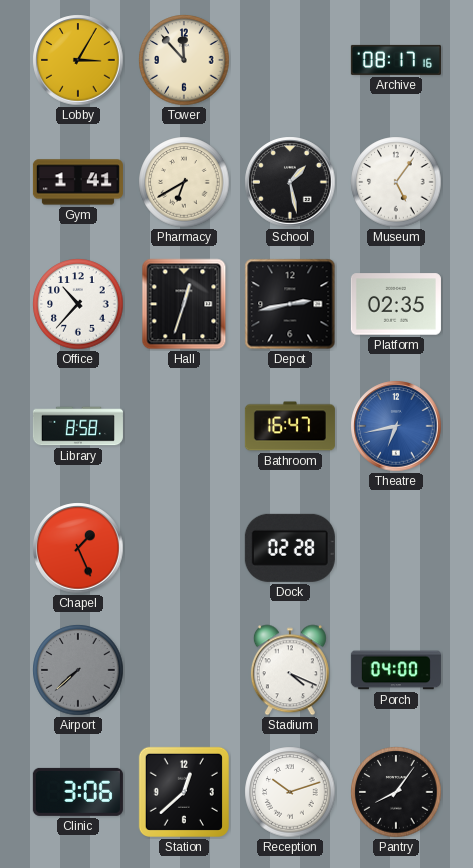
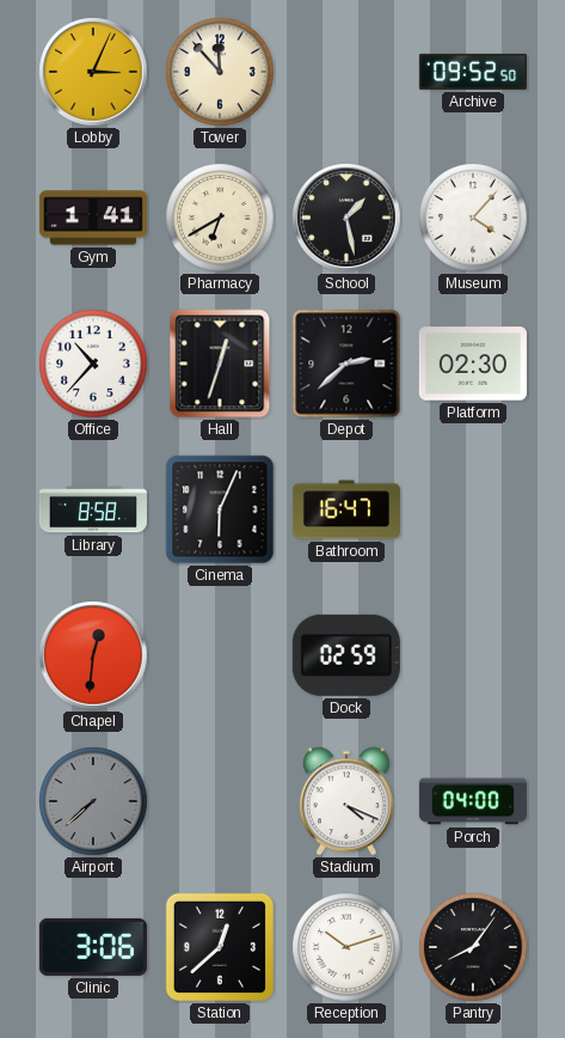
Lobby: 3:05 -> 3:04
Archive: 08:17 -> 09:52
Museum: 5:06 -> 4:07
Depot: 2:43 -> 2:38
Platform: 02:35 -> 02:30
Cinema: none -> 6:04
Theatre: 6:43 -> none
Chapel: 1:26 -> 12:31
Dock: 02:28 -> 02:59
